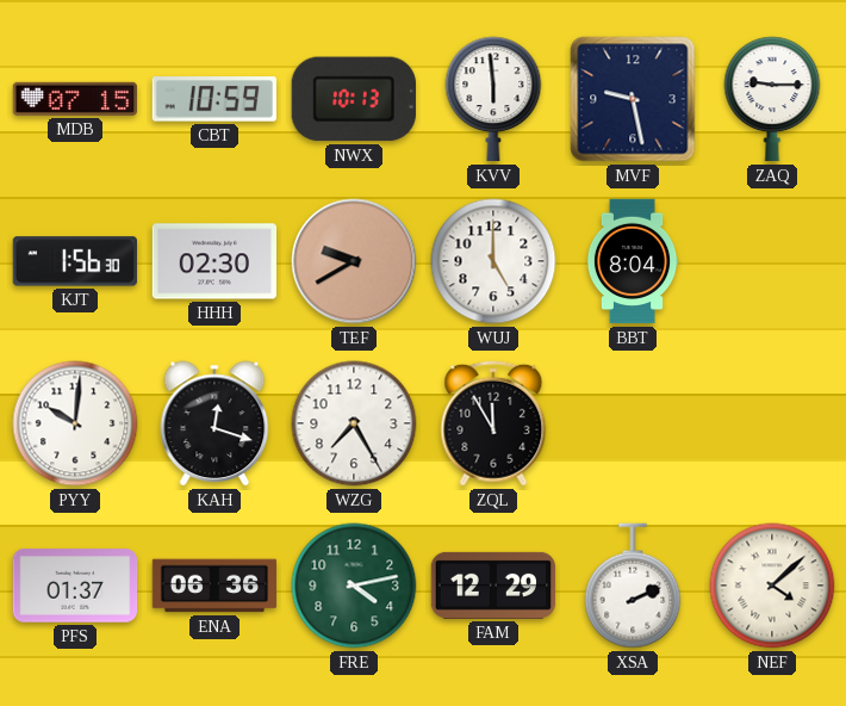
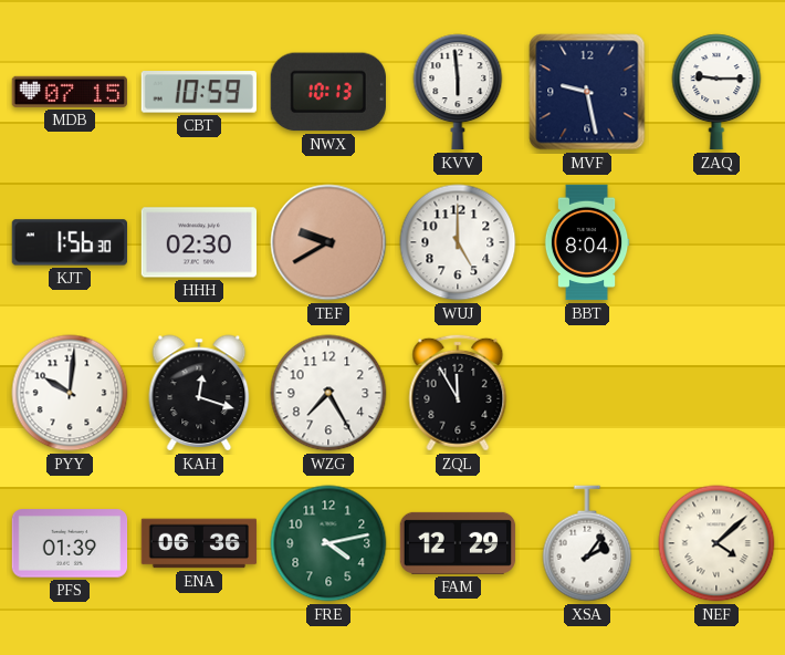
PFS: 01:37 -> 01:39
XSA: 2:11 -> 2:06
